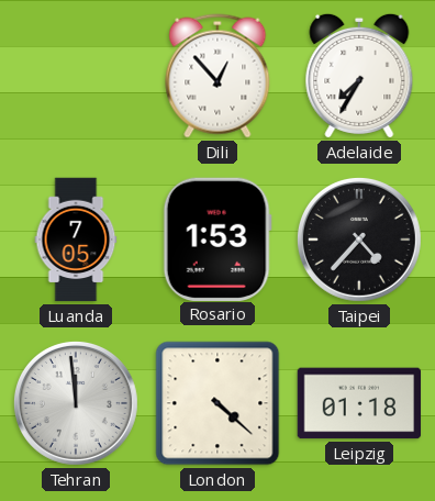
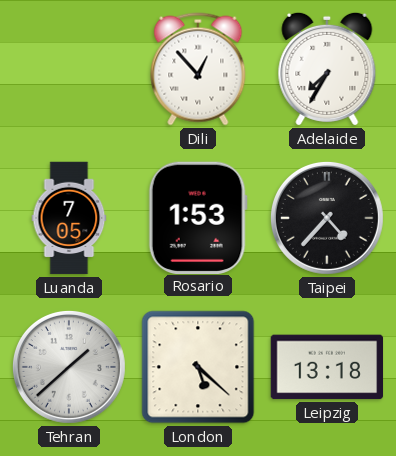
Tehran: 11:59 -> 1:38
London: 4:22 -> 5:22
Leipzig: 01:18 -> 13:18
